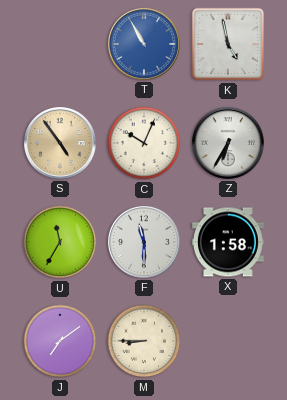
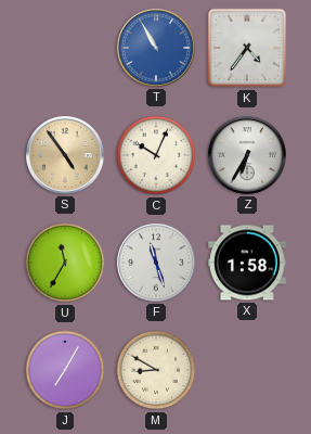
K: 4:58 -> 4:36
F: 11:30 -> 11:27
J: 7:09 -> 7:05
M: 8:45 -> 8:50
